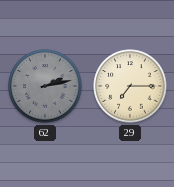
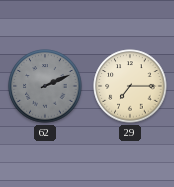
62: 2:13 -> 2:11
